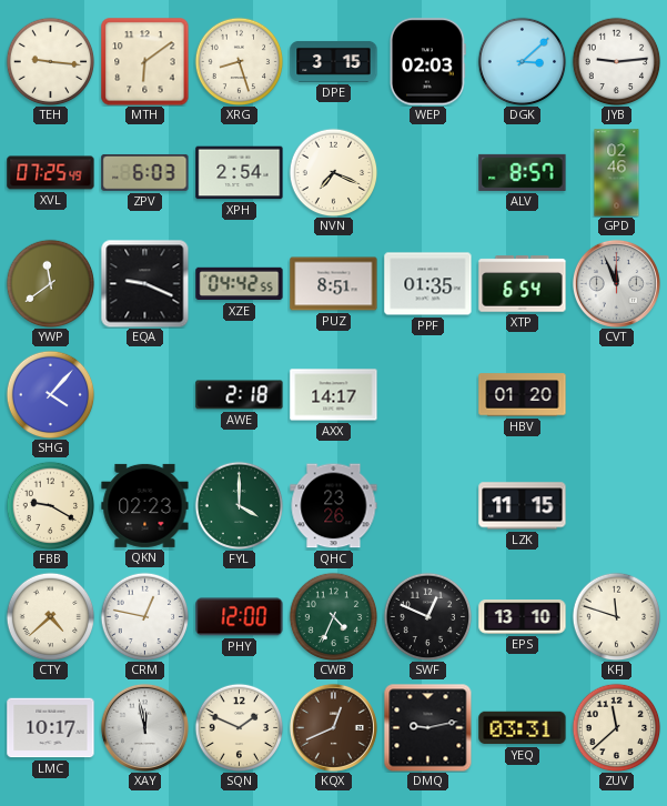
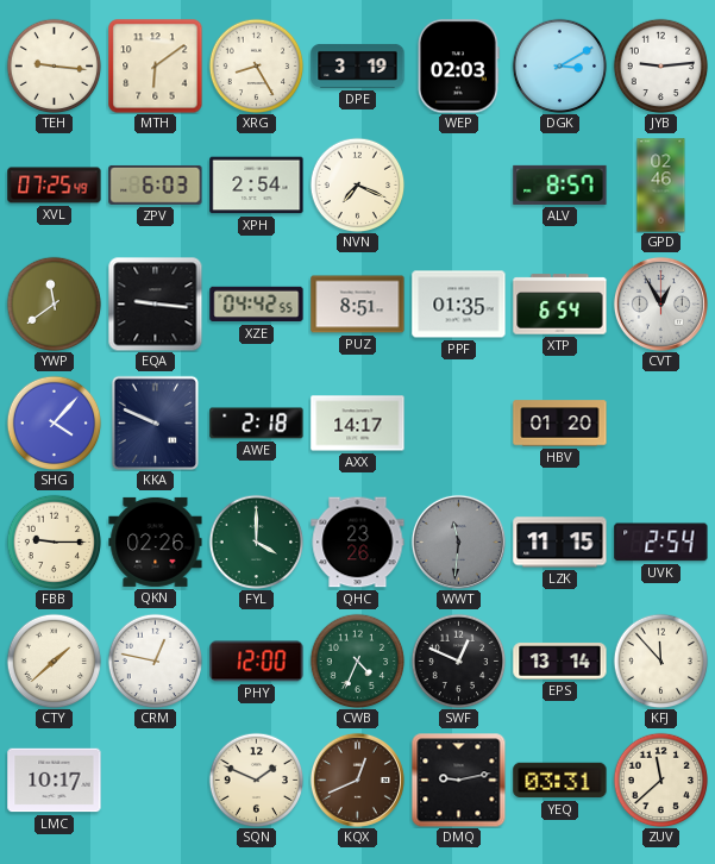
XRG: 8:27 -> 8:25
DPE: 3:15 -> 3:19
DGK: 3:08 -> 3:10
EQA: 9:19 -> 9:16
CVT: 11:56 -> 12:55
KKA: none -> 9:49
FBB: 9:20 -> 9:15
QKN: 02:23 -> 02:26
WWT: none -> 11:31
UVK: none -> 2:54
CTY: 4:38 -> 1:38
EPS: 13:10 -> 13:14
KFJ: 11:48 -> 11:53
XAY: 11:58 -> none
